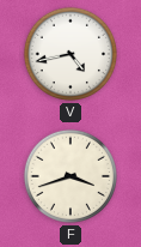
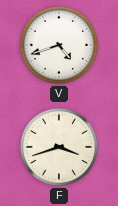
V: 4:43 -> 4:42
